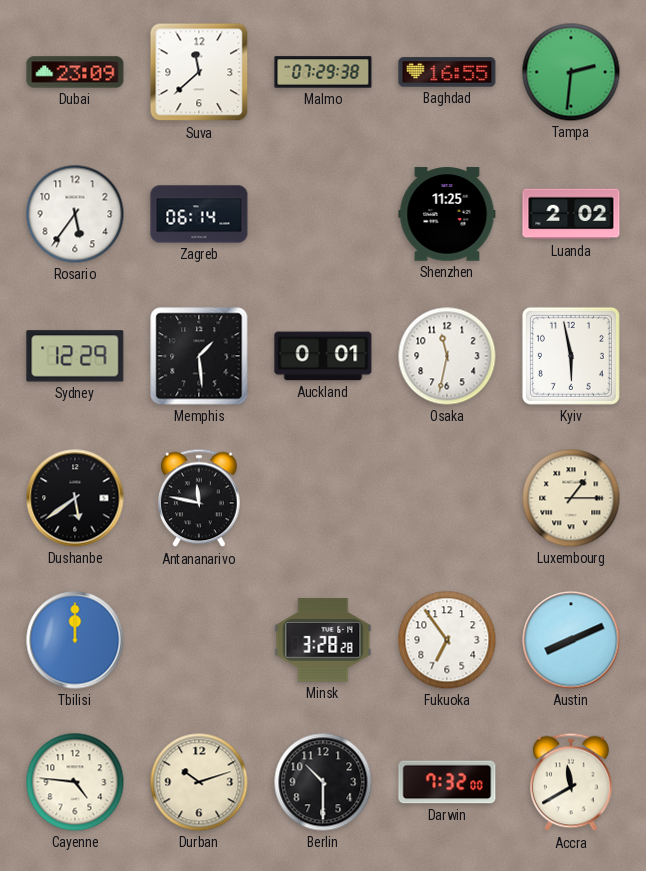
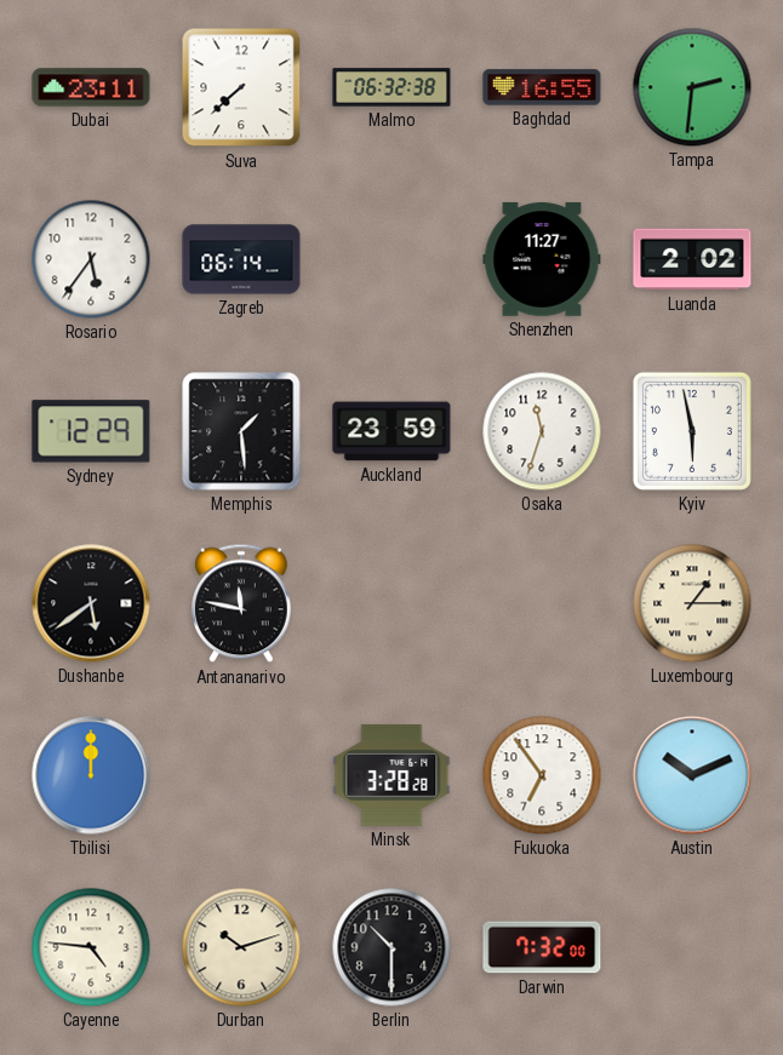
Dubai: 23:09 -> 23:11
Suva: 11:38 -> 7:38
Malmo: 07:29 -> 06:32
Shenzhen: 11:25 -> 11:27
Auckland: 0:01 -> 23:59
Osaka: 11:32 -> 11:33
Austin: 8:11 -> 10:11
Accra: 11:40 -> none
